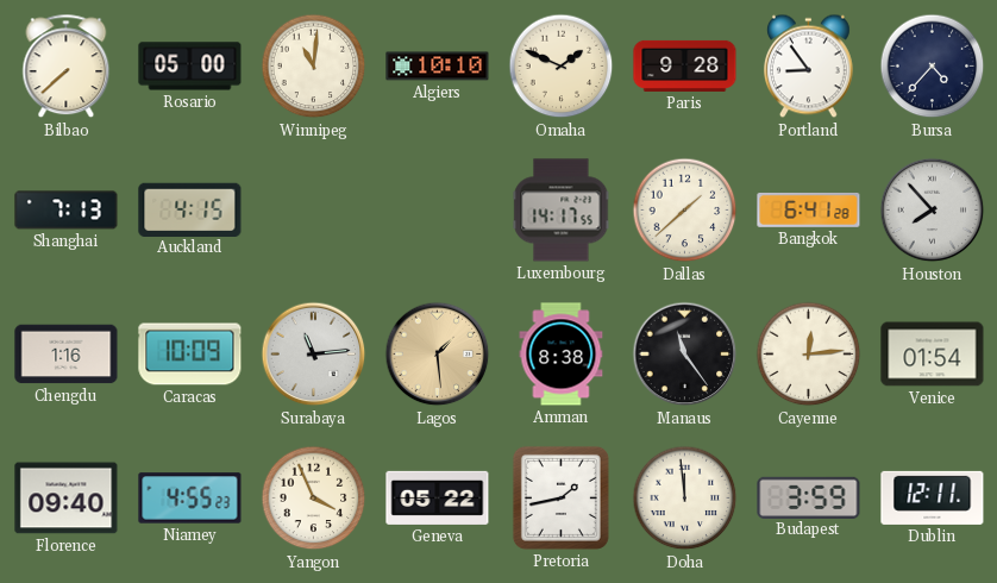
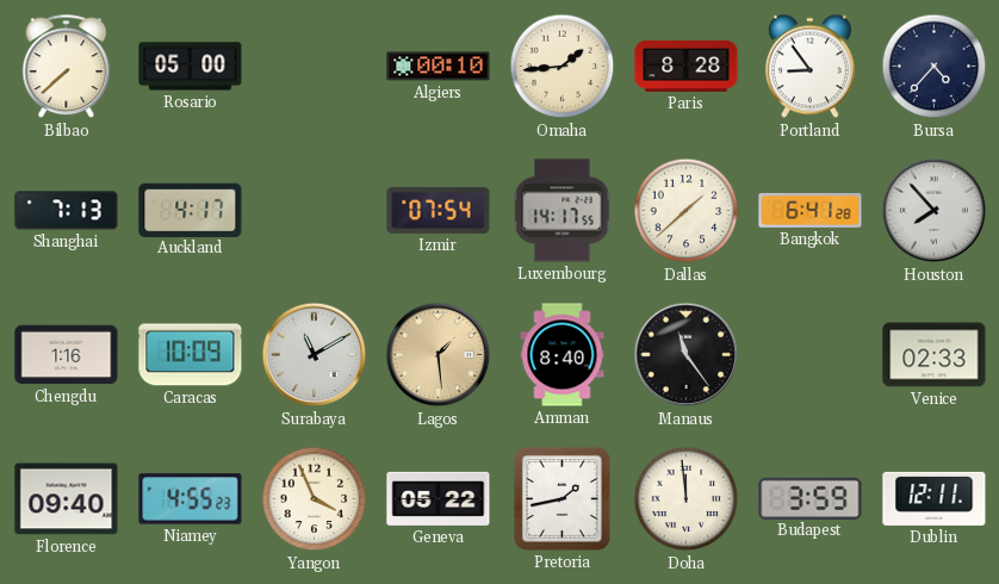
Winnipeg: 11:01 -> none
Algiers: 10:10 -> 00:10
Omaha: 1:49 -> 1:44
Paris: 9:28 -> 8:28
Auckland: 4:15 -> 4:17
Izmir: none -> 07:54
Surabaya: 11:14 -> 11:10
Amman: 8:38 -> 8:40
Cayenne: 12:14 -> none
Venice: 01:54 -> 02:33
